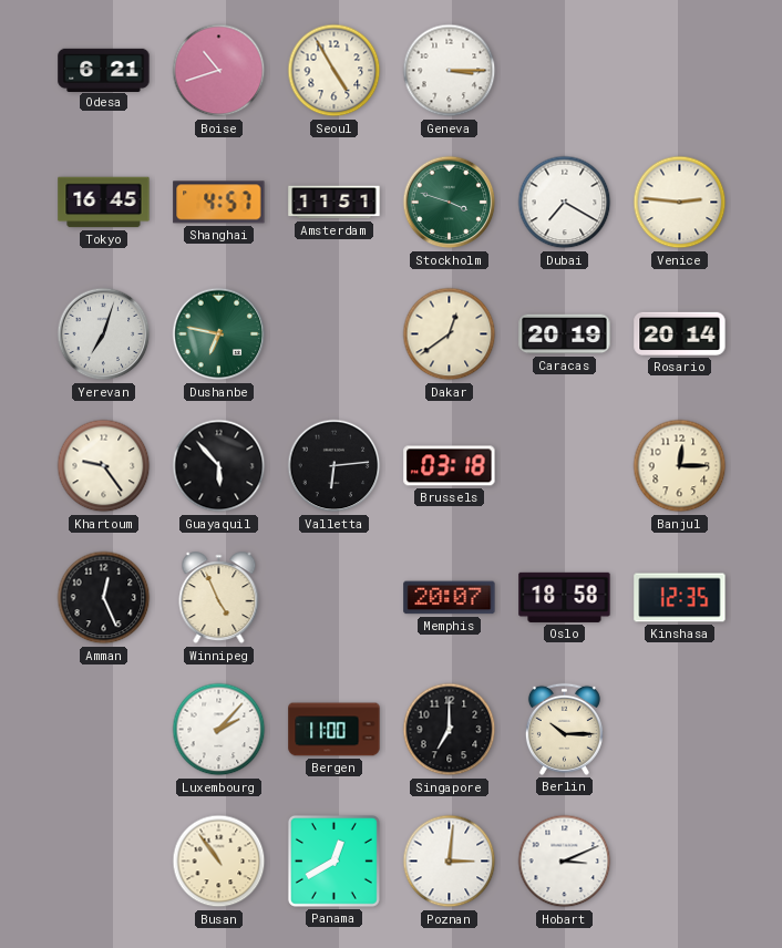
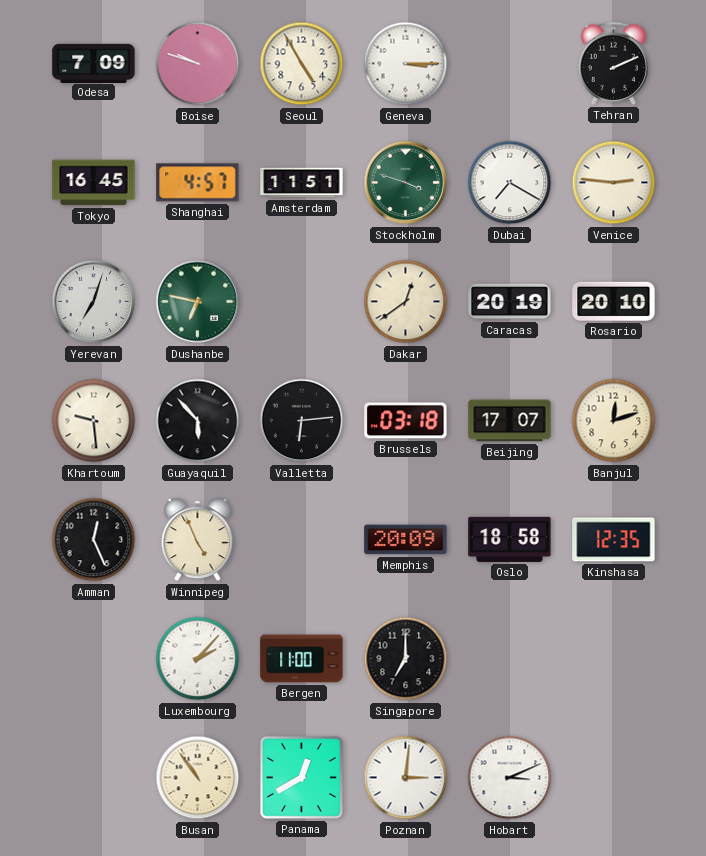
Odesa: 6:21 -> 7:09
Boise: 10:42 -> 9:48
Tehran: none -> 2:11
Rosario: 20:14 -> 20:10
Khartoum: 9:24 -> 9:29
Beijing: none -> 17:07
Banjul: 12:15 -> 12:12
Memphis: 20:07 -> 20:09
Berlin: 10:15 -> none
